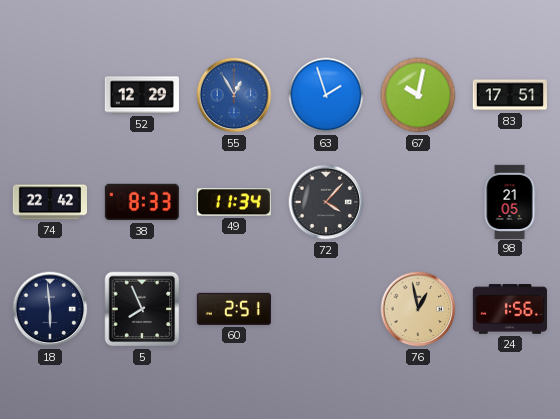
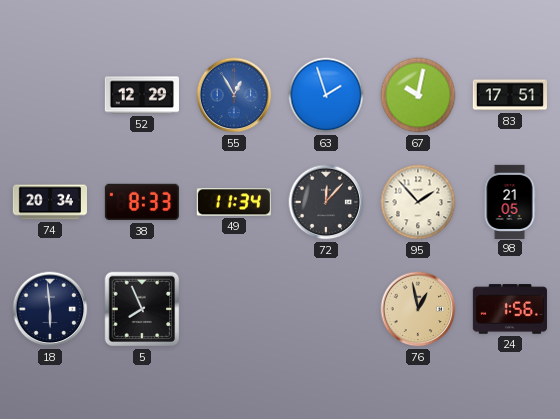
74: 22:42 -> 20:34
72: 4:07 -> 12:07
95: none -> 1:53
60: 2:51 -> none
